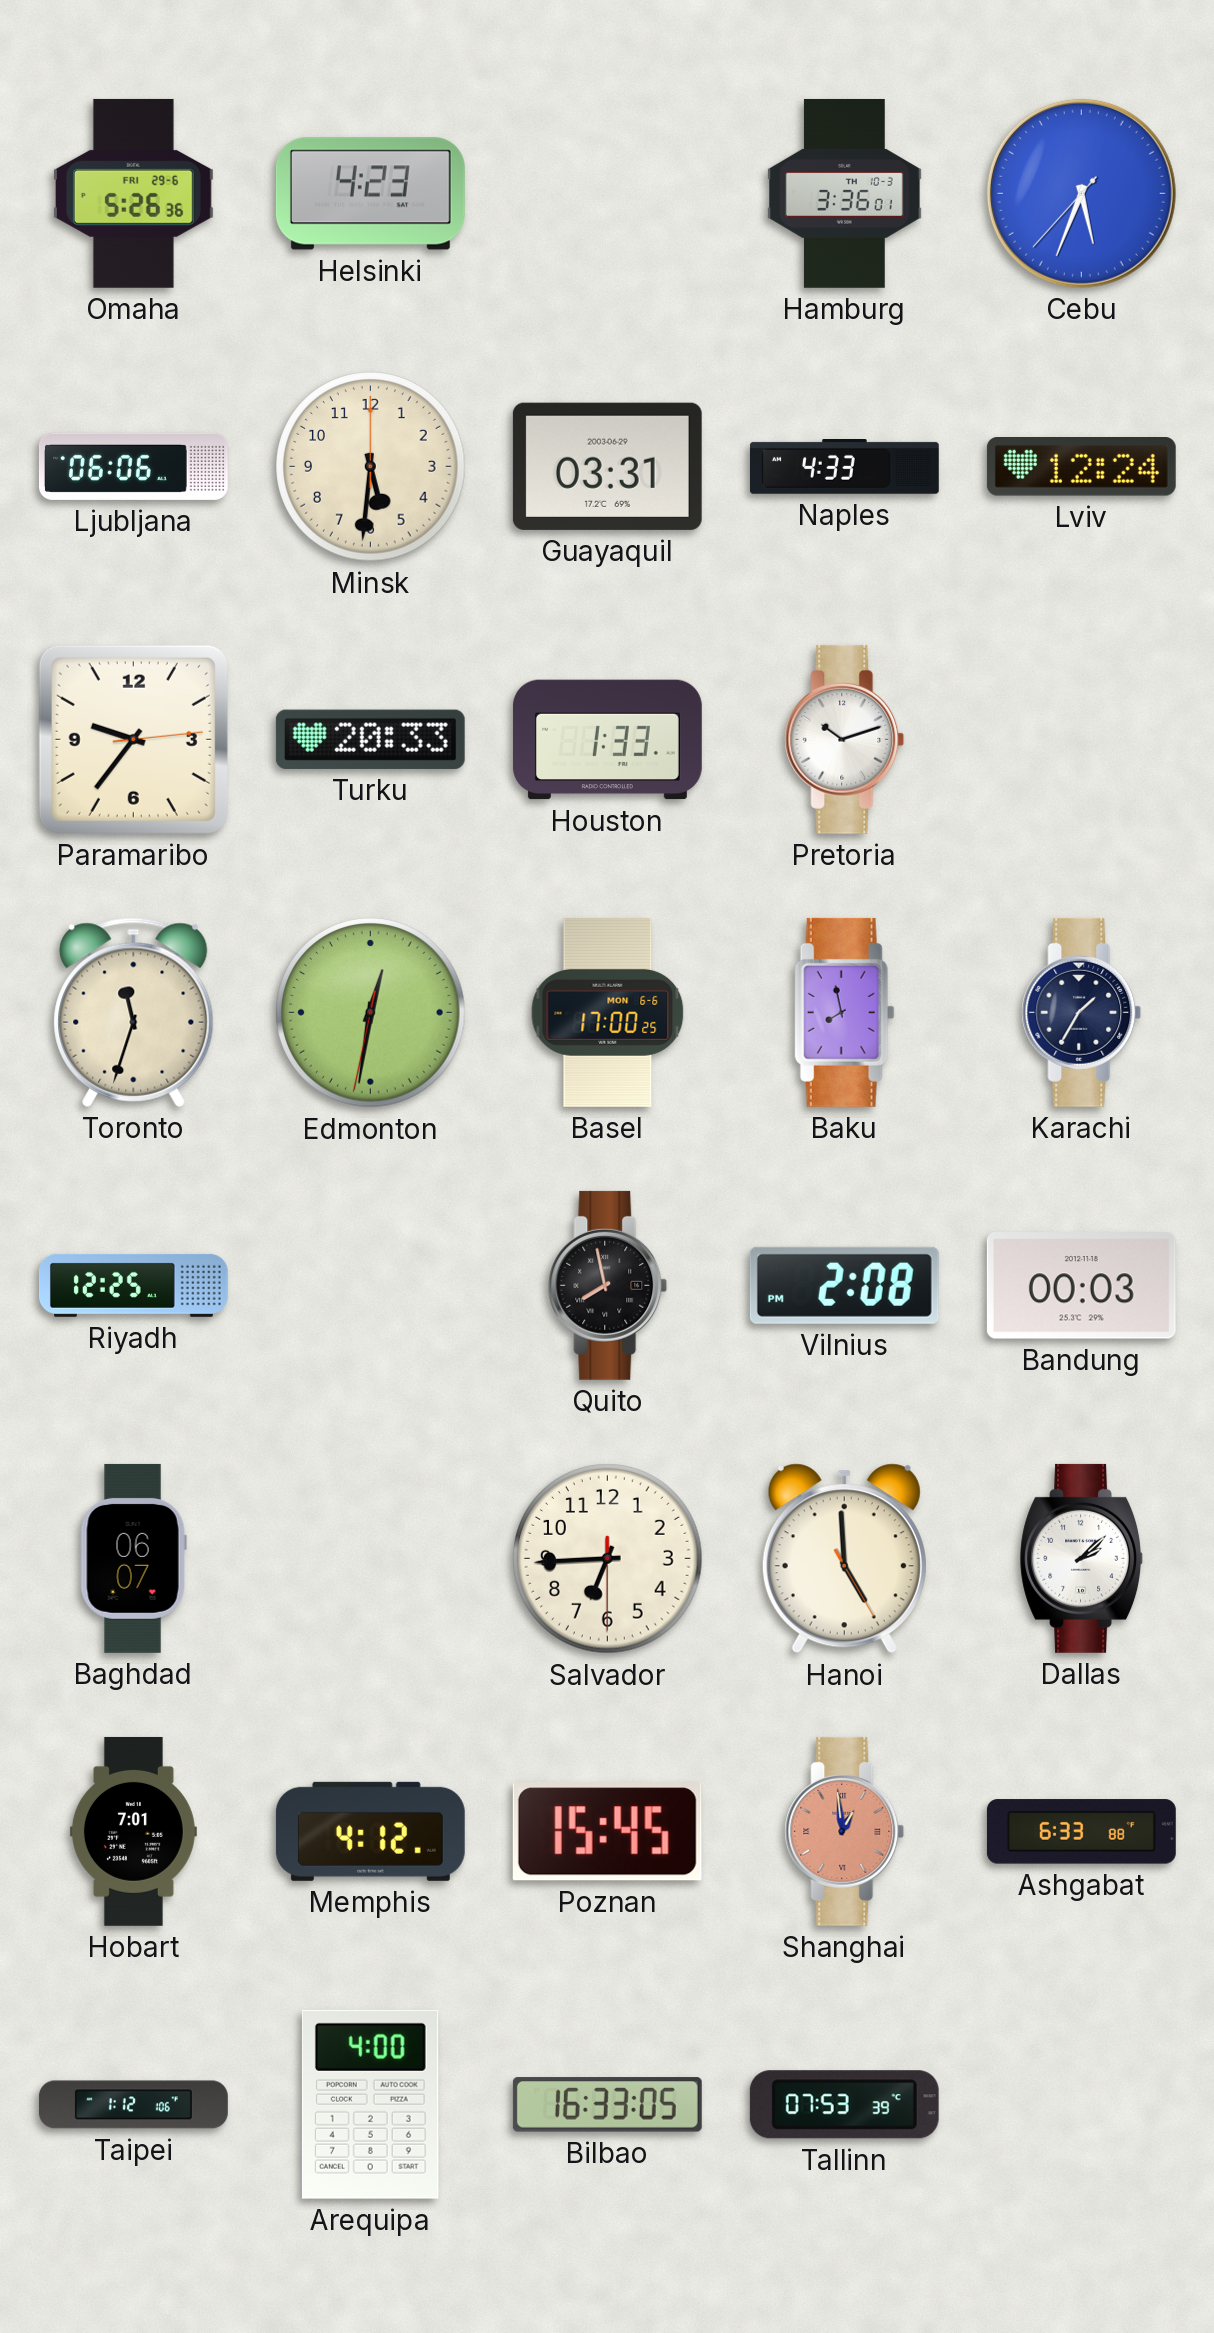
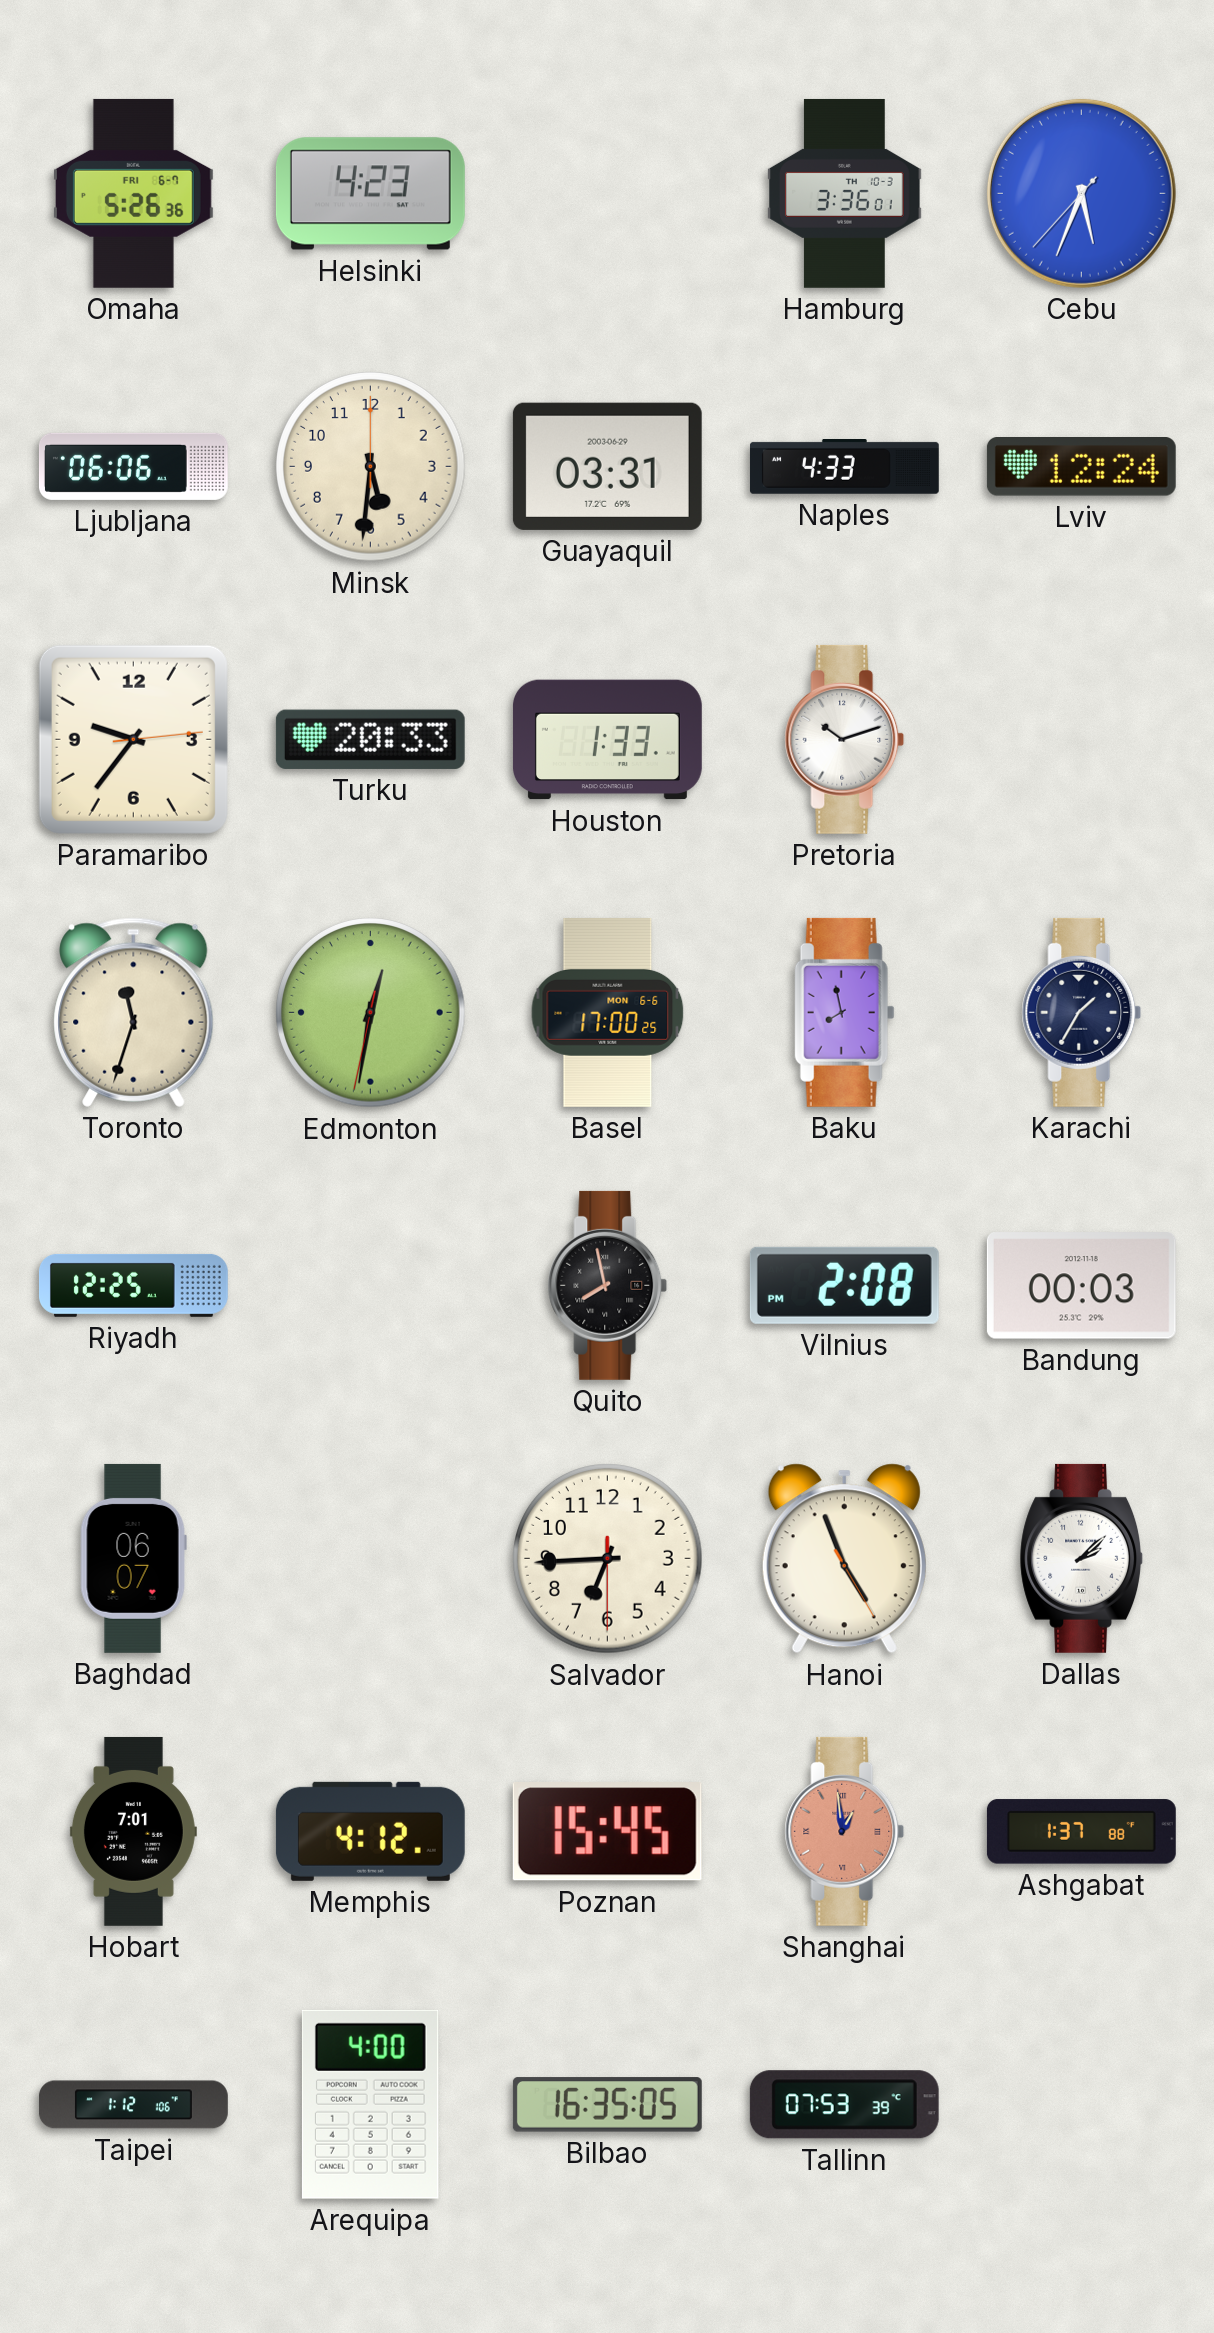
Omaha date: FRI 29-6 -> FRI 6-7
Hanoi: 4:59 -> 4:56
Ashgabat: 6:33 -> 1:37
Bilbao: 16:33 -> 16:35
